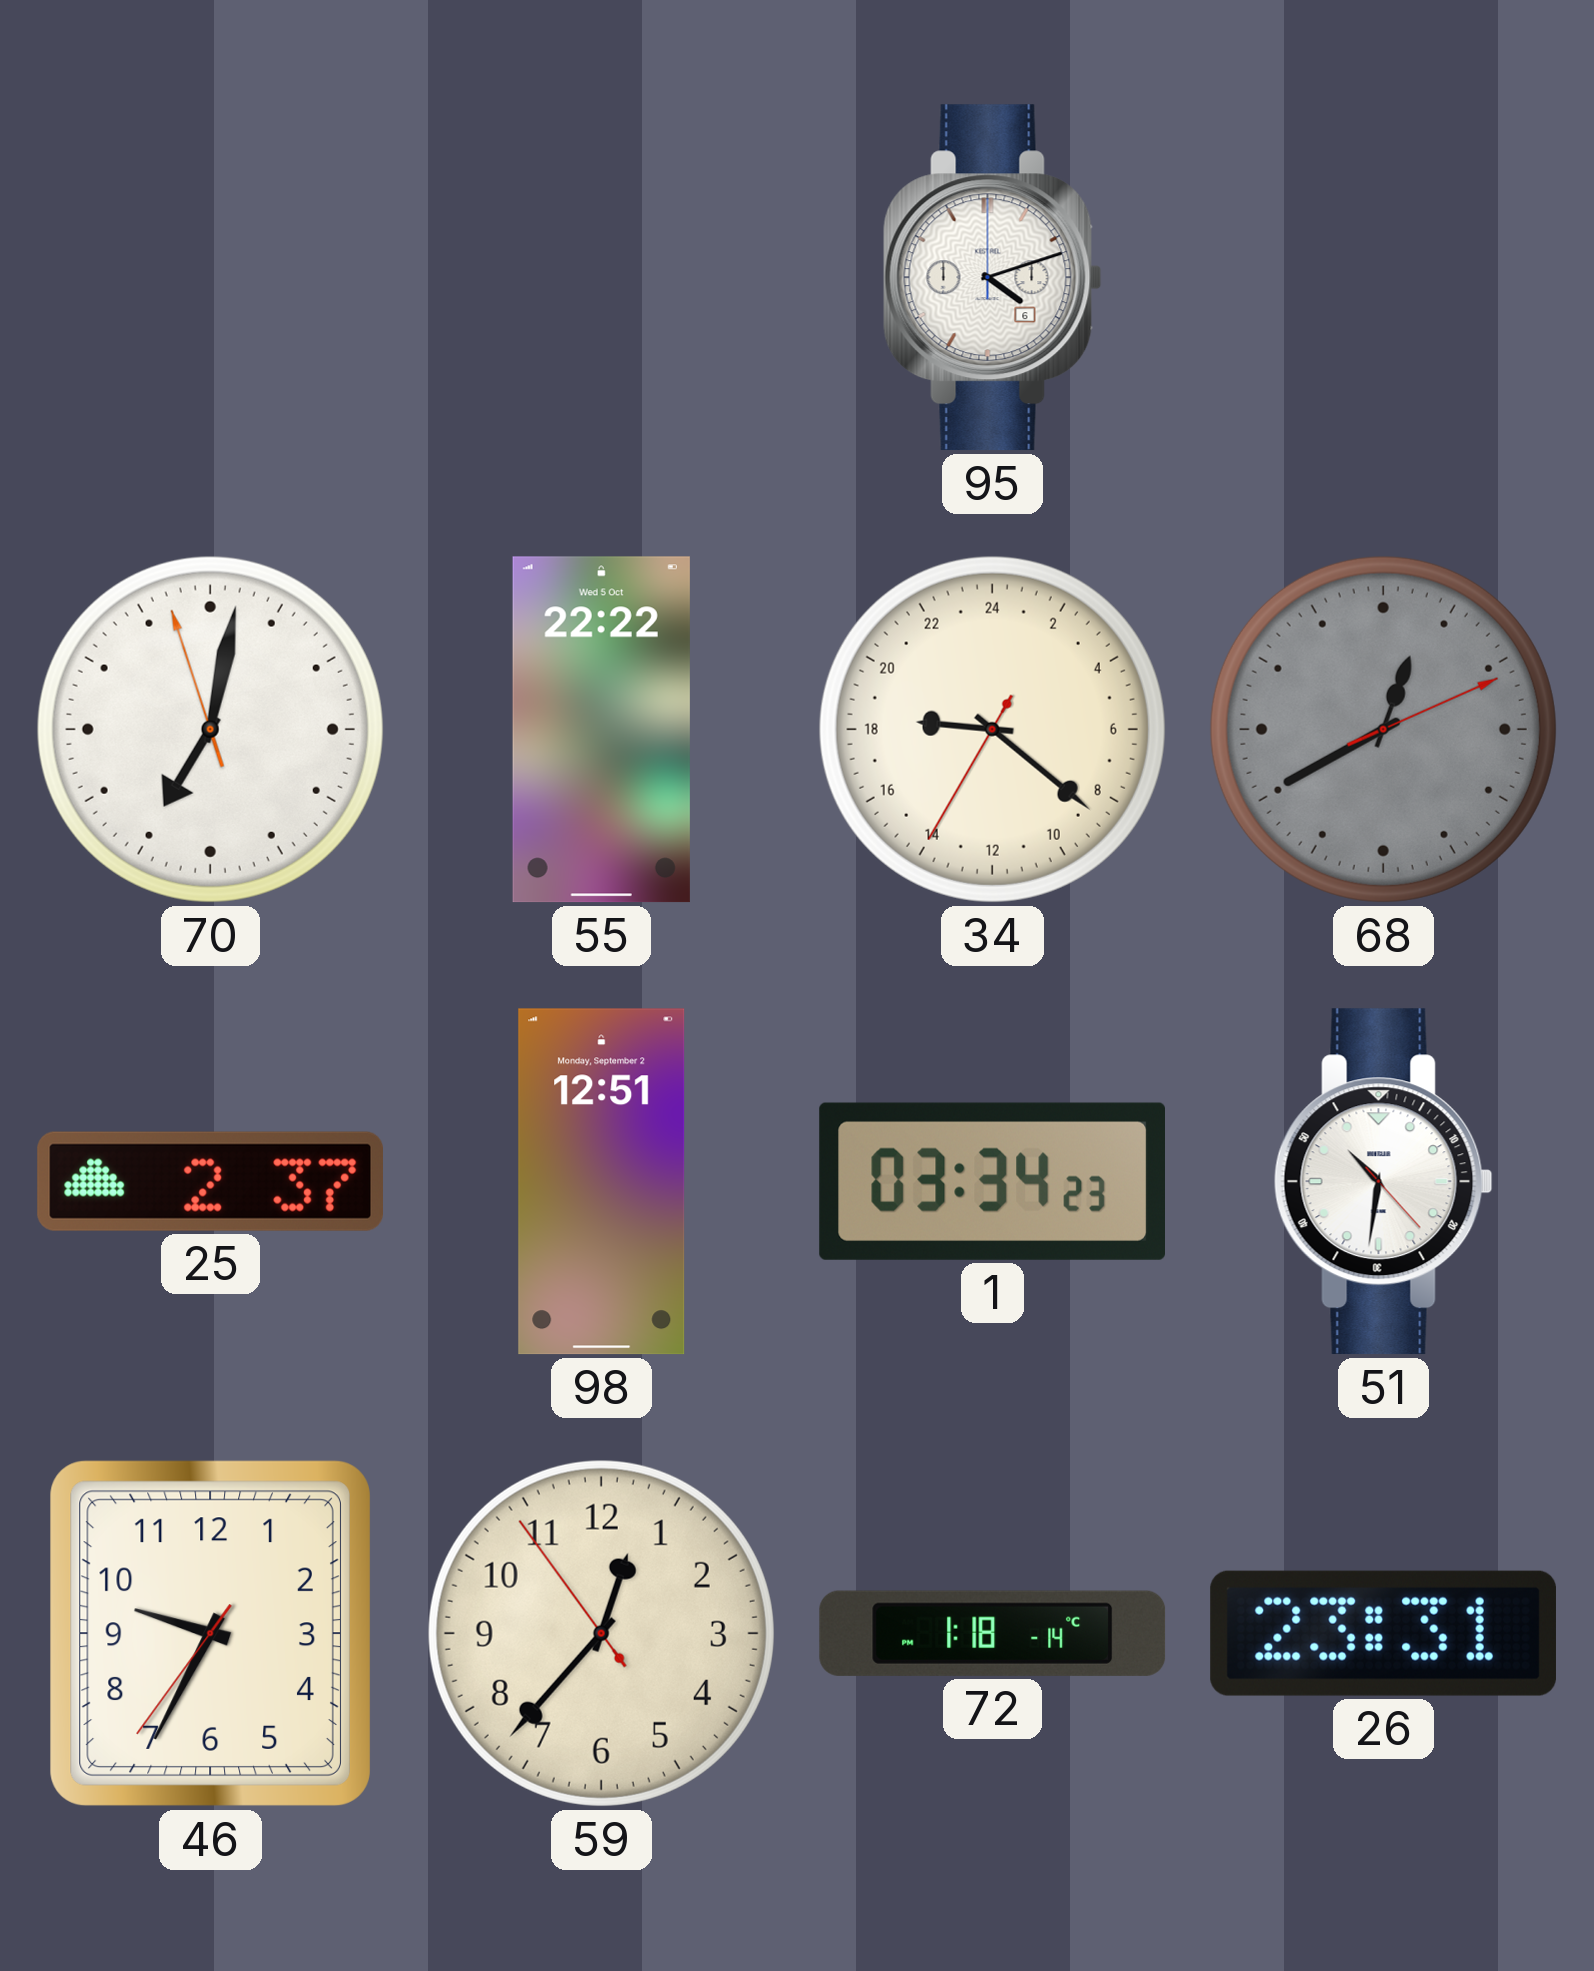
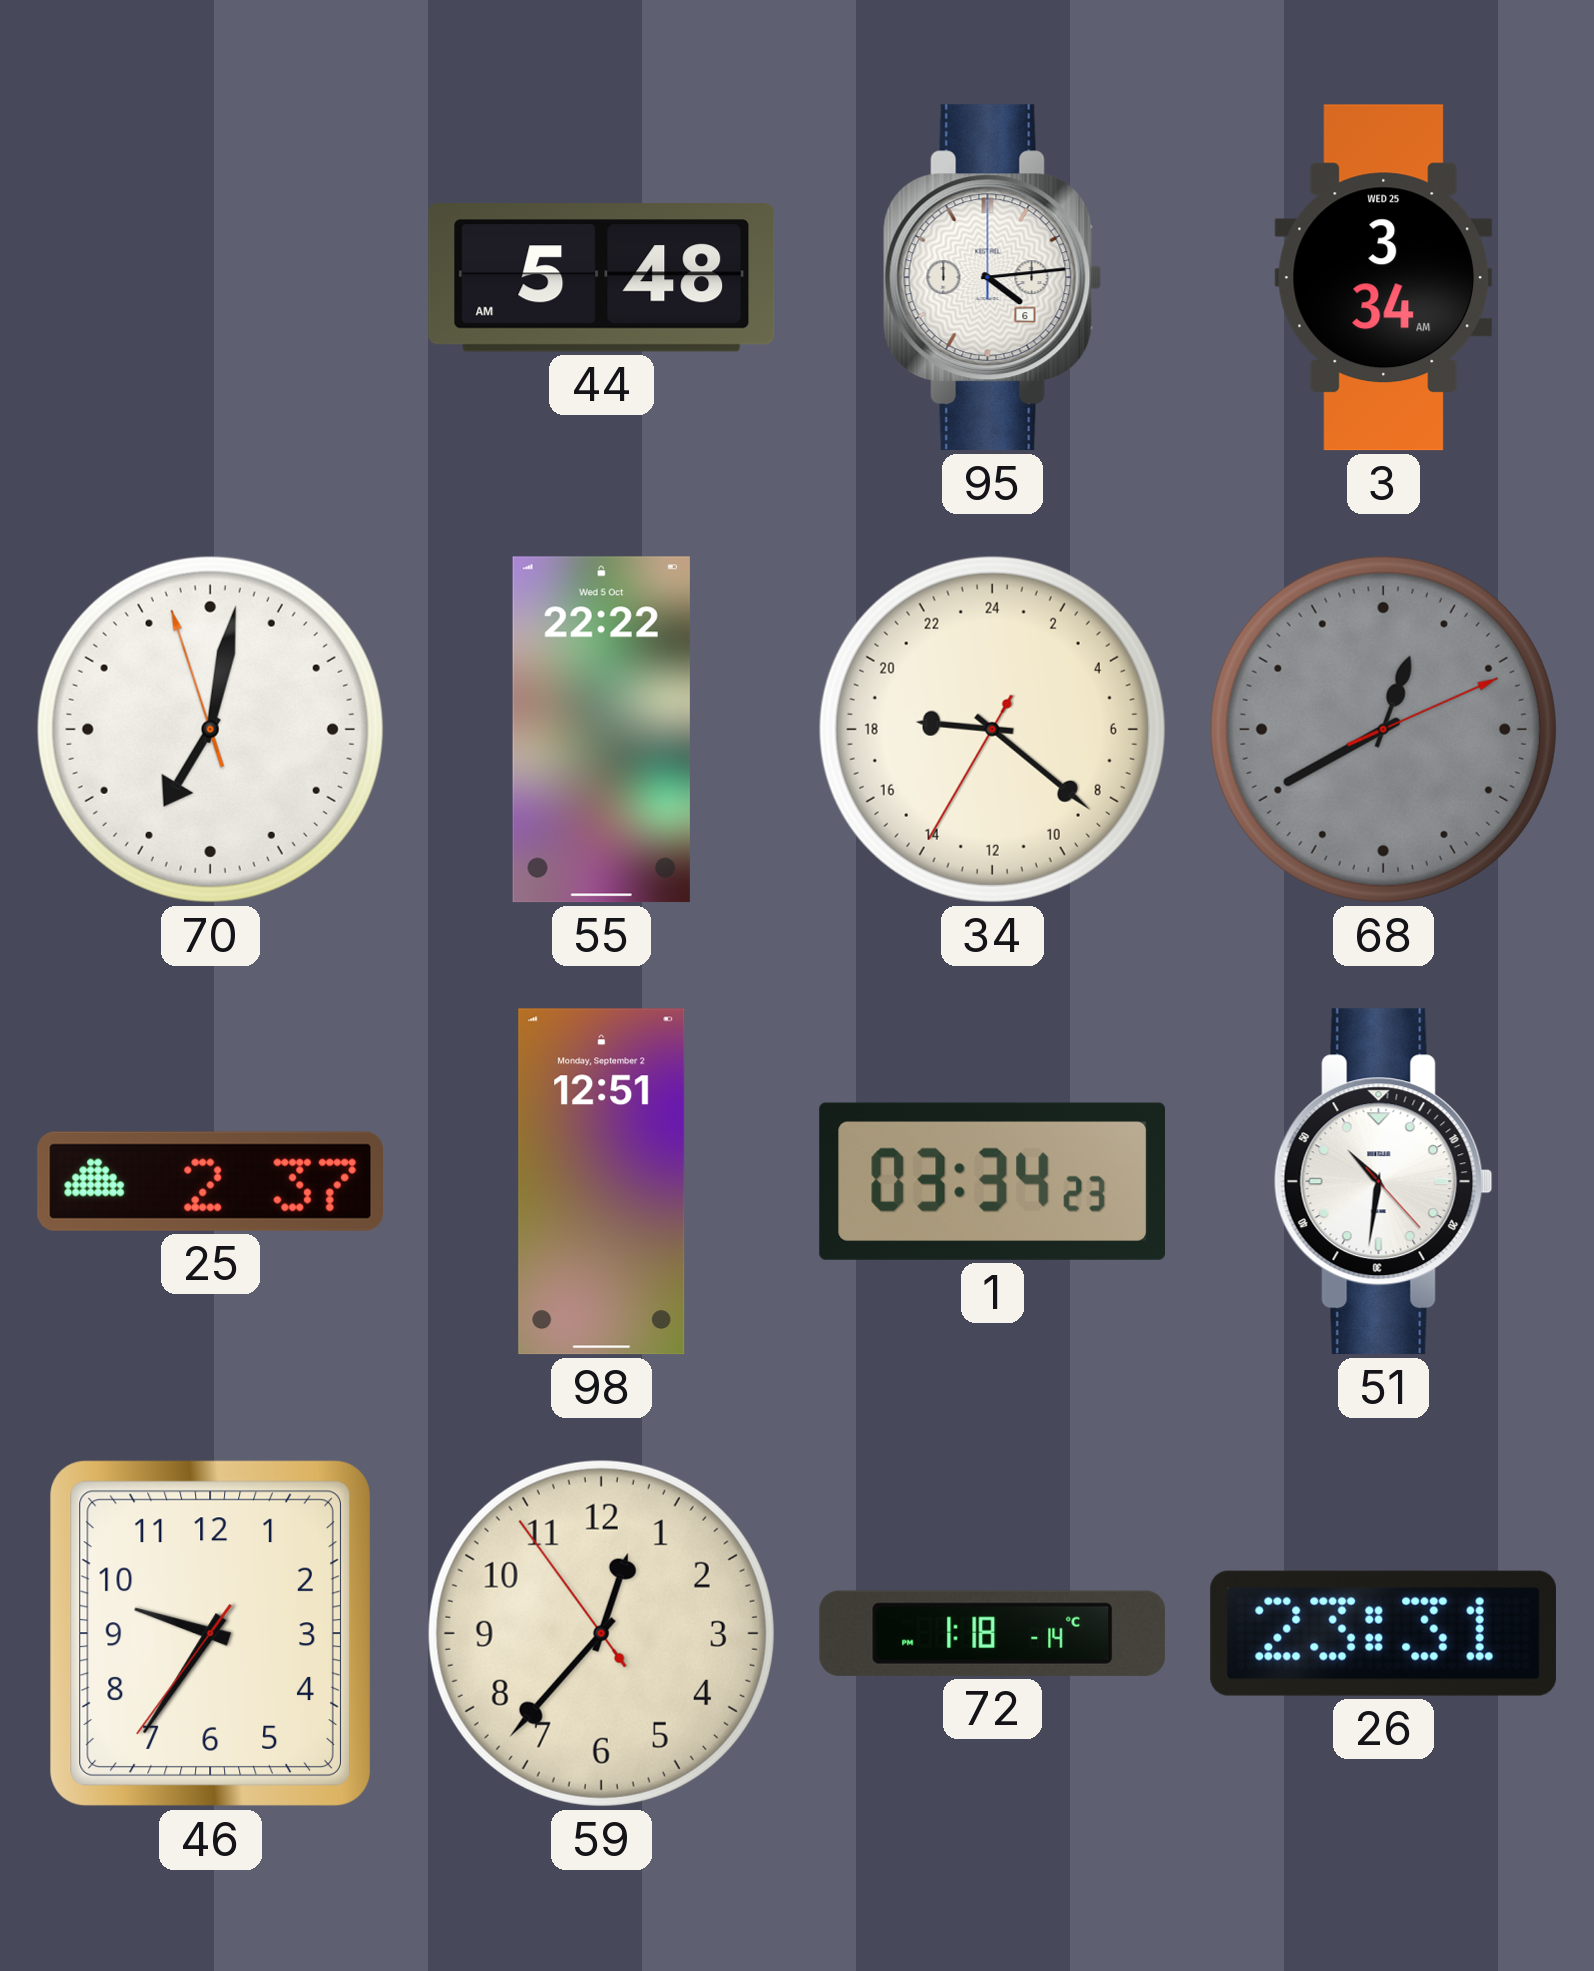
44: none -> 5:48
95: 4:12 -> 4:14
3: none -> 3:34
46: 9:34 -> 9:35
